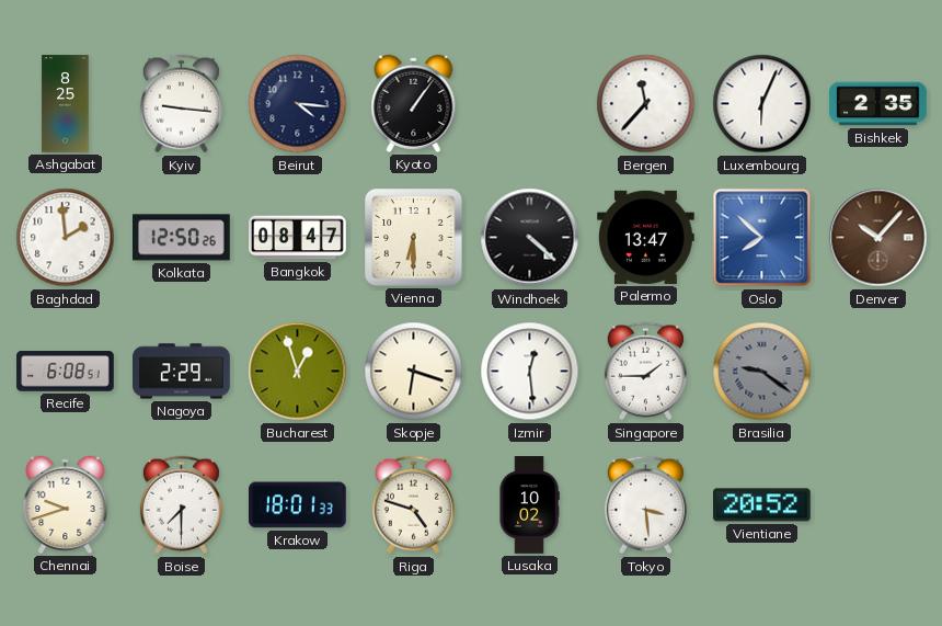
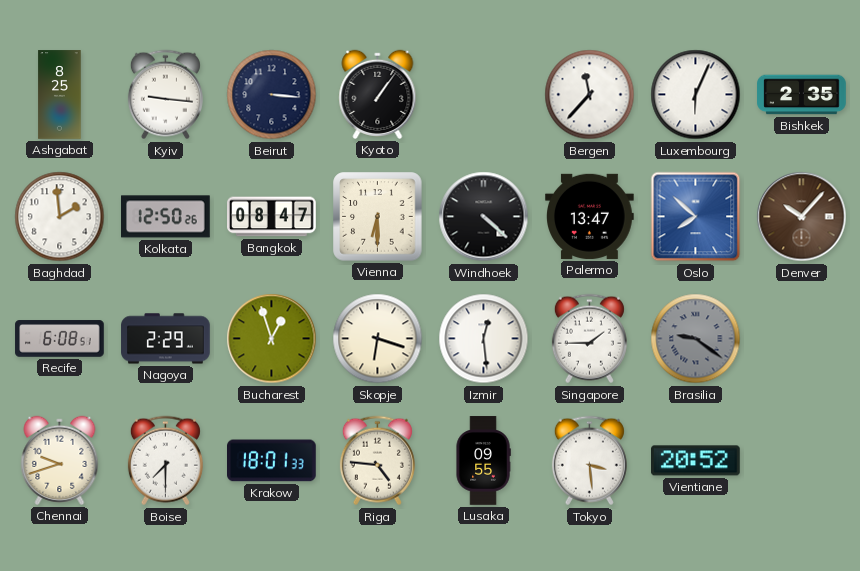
Beirut: 4:16 -> 3:16
Riga: 4:48 -> 4:46
Lusaka: 10:02 -> 09:55
